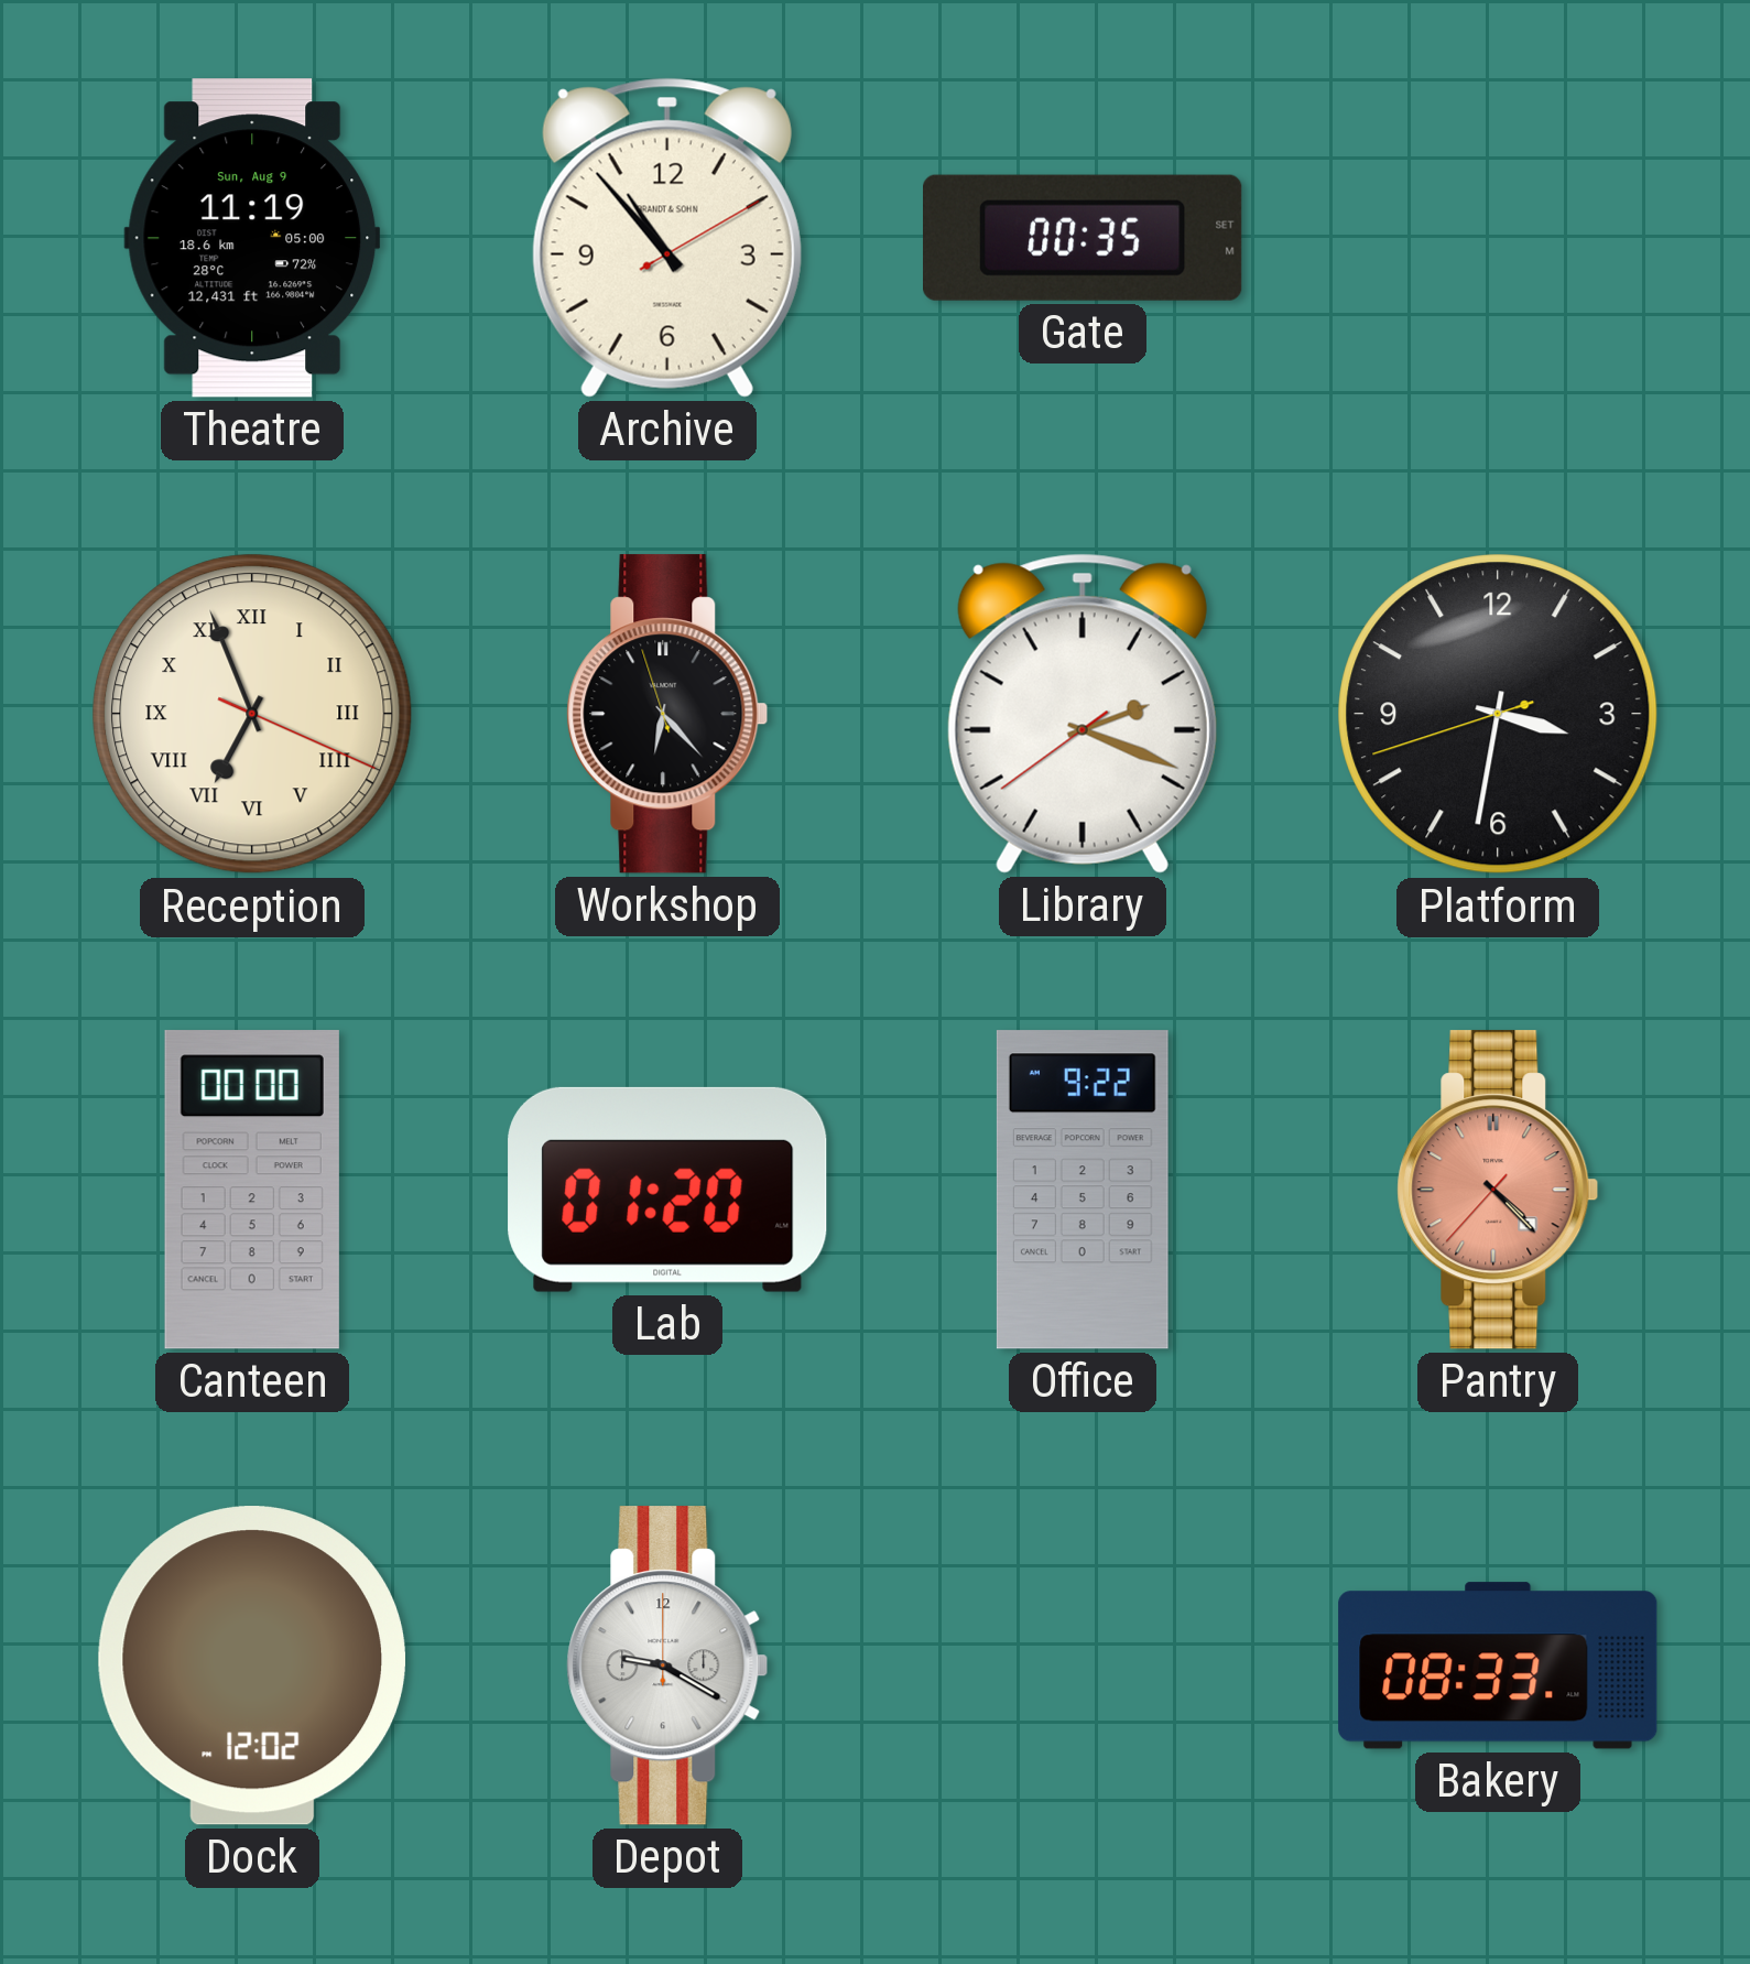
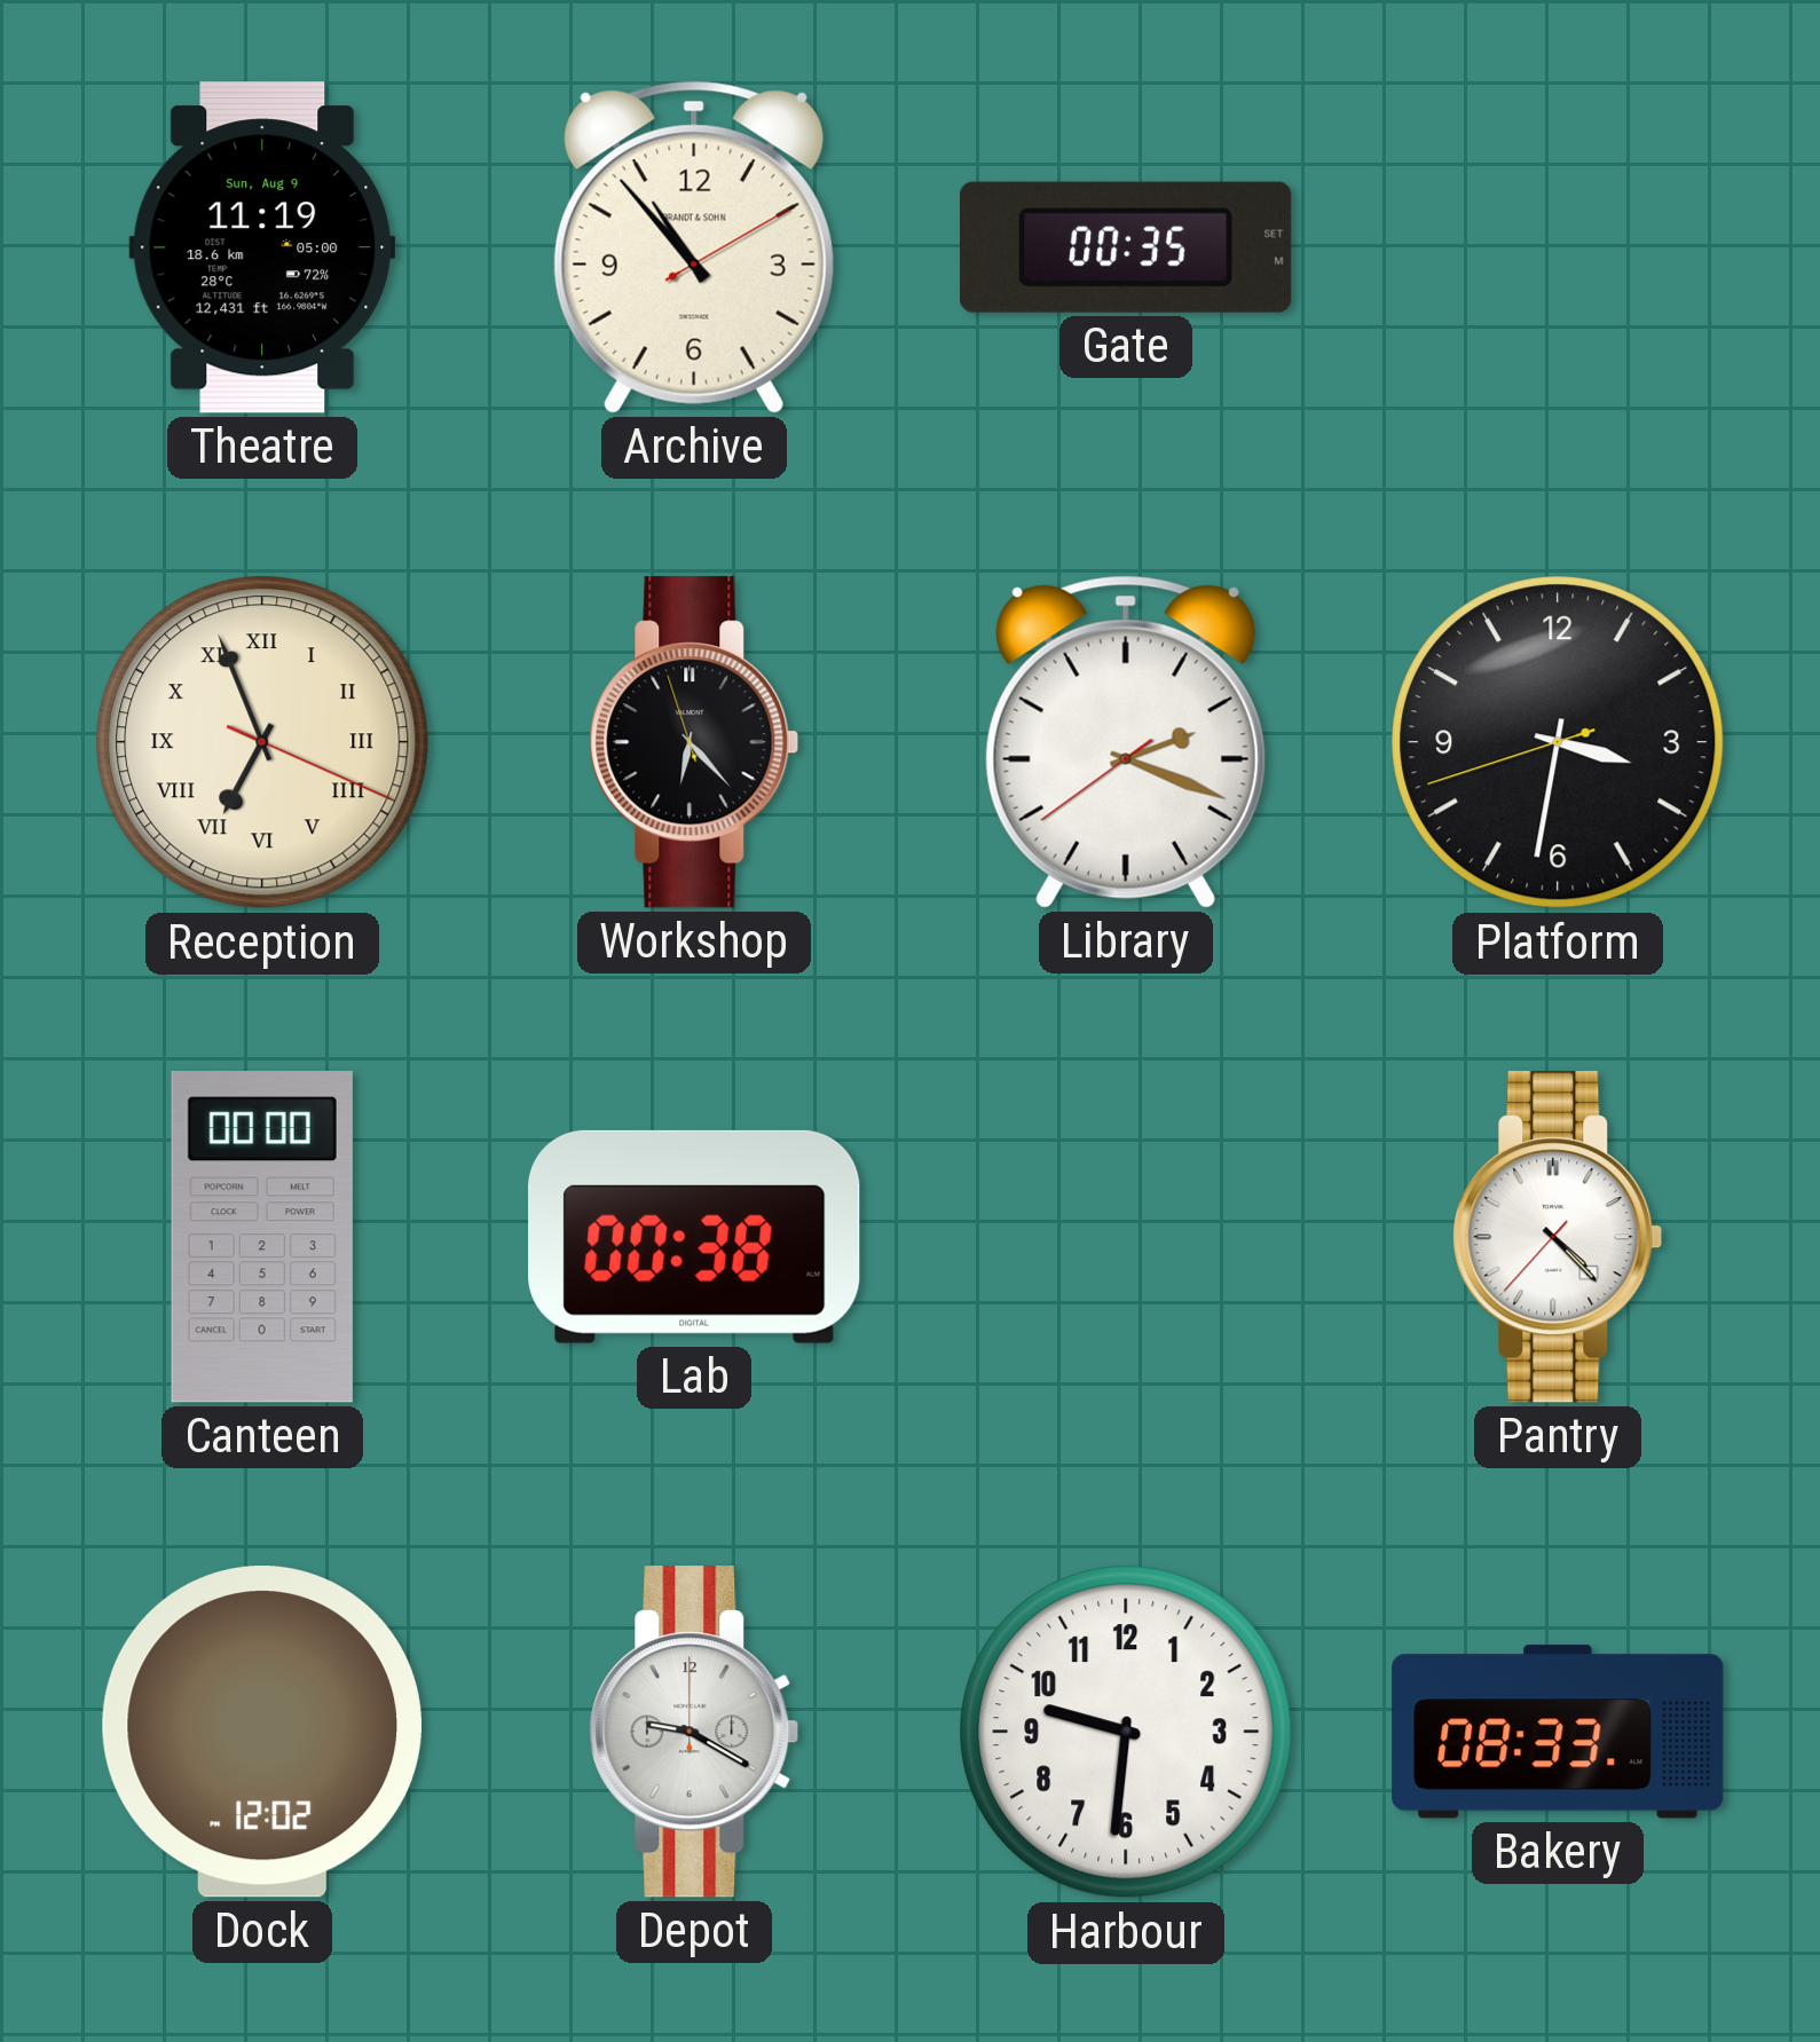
Lab: 01:20 -> 00:38
Office: 9:22 -> none
Pantry dial: salmon -> white
Harbour: none -> 9:31
